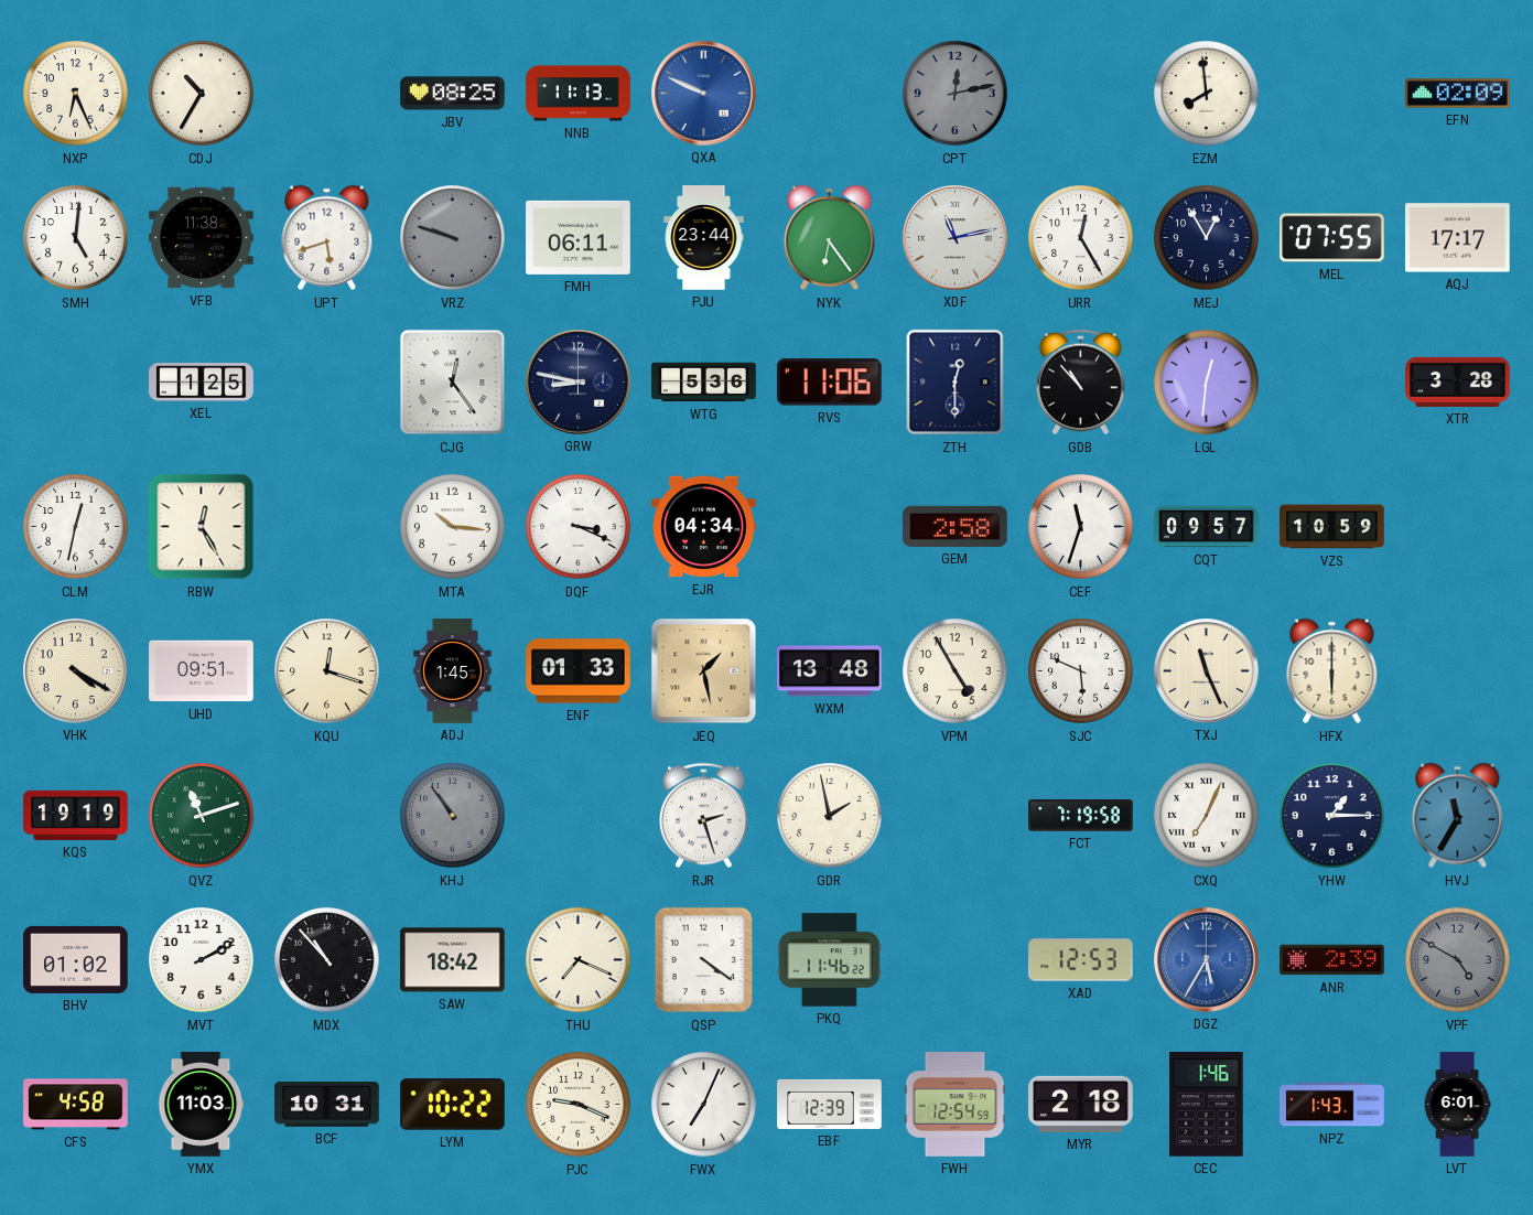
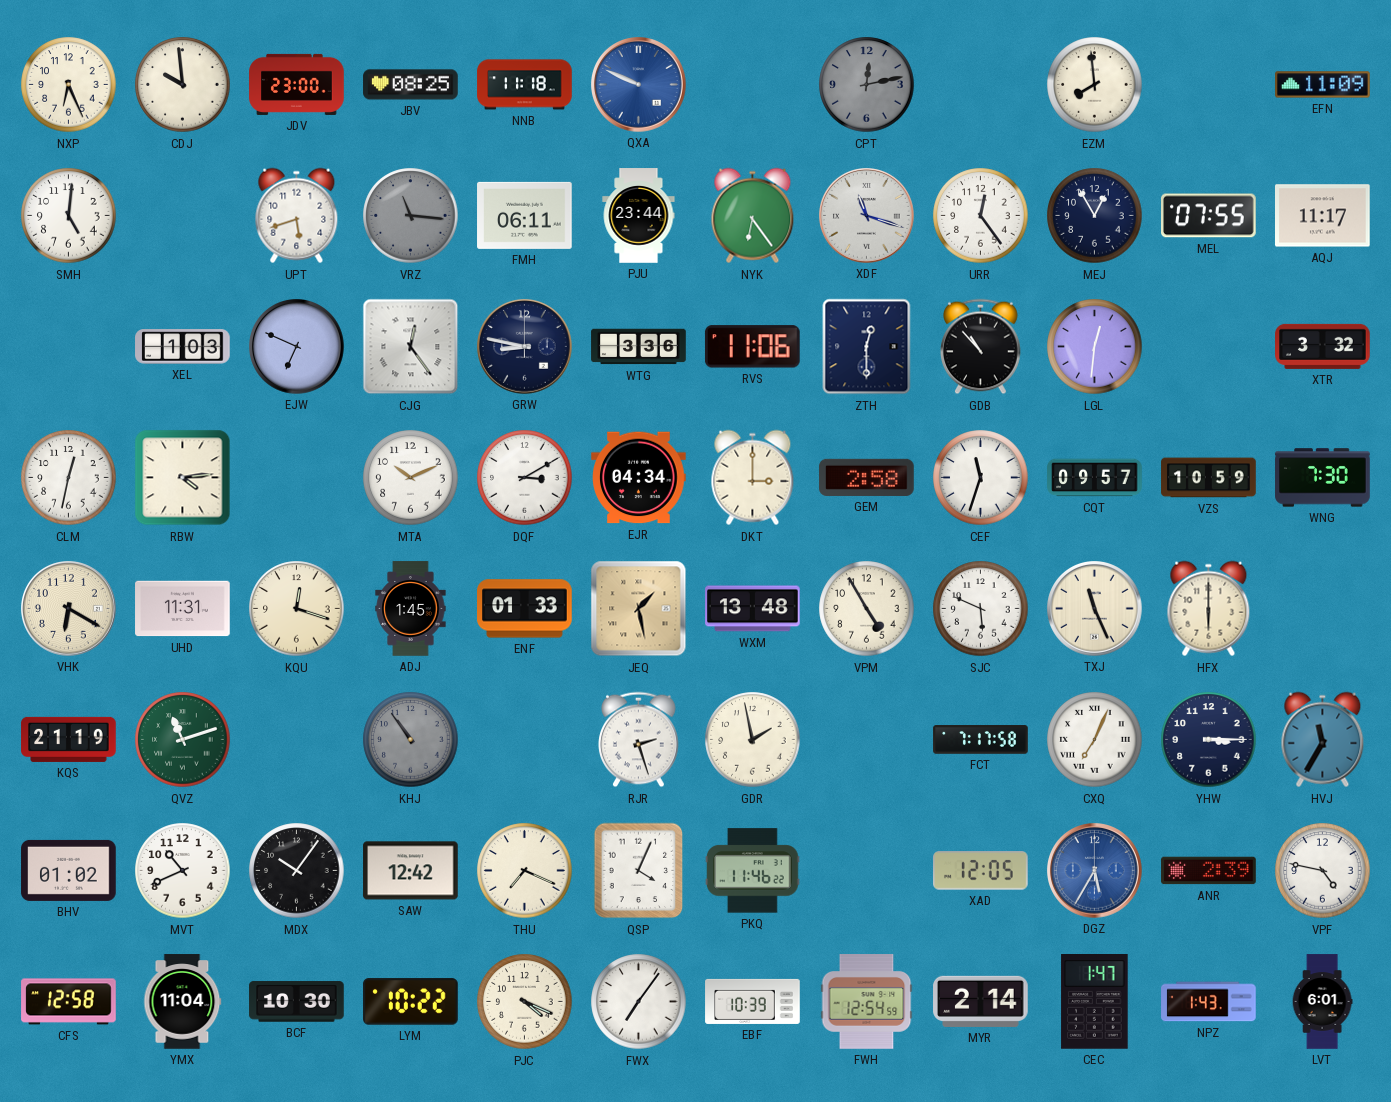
CDJ: 10:35 -> 9:59
JDV: none -> 23:00
NNB: 11:13 -> 11:18
EFN: 02:09 -> 11:09
VFB: 11:38 -> none
VRZ: 9:48 -> 11:16
XDF: 11:13 -> 11:18
URR: 12:25 -> 12:24
AQJ: 17:17 -> 11:17
XEL: 1:25 -> 1:03
EJW: none -> 6:49
WTG: 5:36 -> 3:36
XTR: 3:28 -> 3:32
RBW: 12:25 -> 4:14
MTA: 10:16 -> 10:11
DQF: 3:19 -> 3:10
DKT: none -> 3:00
WNG: none -> 7:30
VHK: 4:20 -> 6:20
UHD: 09:51 -> 11:31
KQS: 19:19 -> 21:19
FCT: 7:19 -> 7:17
YHW: 1:15 -> 3:15
MVT: 2:10 -> 10:41
MDX: 10:53 -> 10:06
SAW: 18:42 -> 12:42
QSP: 4:21 -> 4:04
XAD: 12:53 -> 12:05
VPF: 4:50 -> 4:47
VPF dial: grey -> white
CFS: 4:58 -> 12:58
YMX: 11:03 -> 11:04
BCF: 10:31 -> 10:30
PJC: 9:19 -> 4:19
FWX: 7:04 -> 7:06
EBF: 12:39 -> 10:39
MYR: 2:18 -> 2:14
CEC: 1:46 -> 1:47
